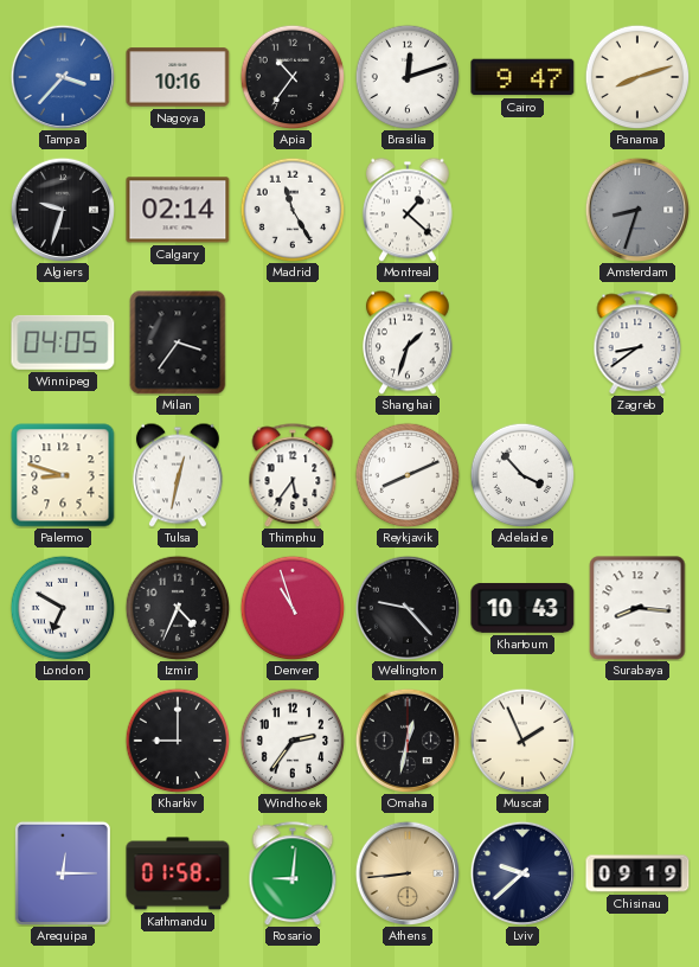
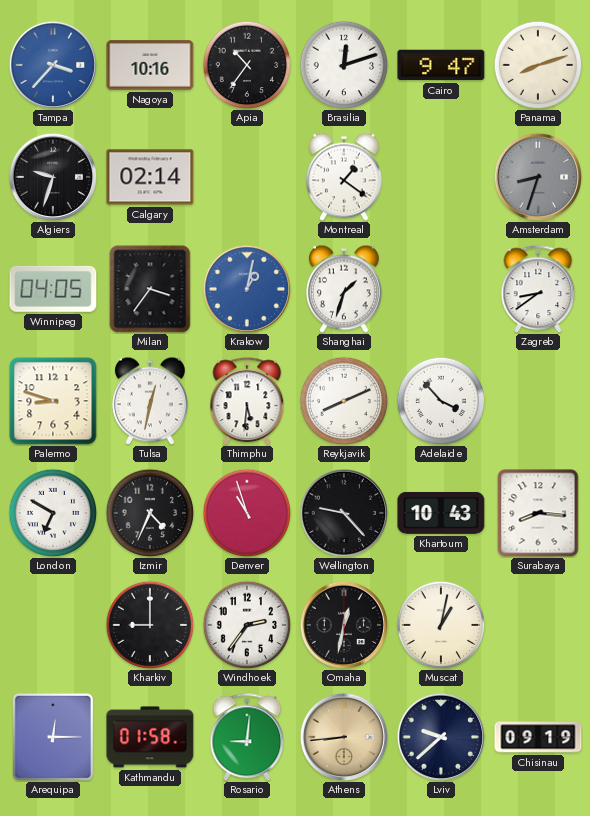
Madrid: 11:25 -> none
Montreal: 1:22 -> 1:21
Krakow: none -> 1:02
Thimphu: 5:36 -> 5:31
Muscat: 1:56 -> 1:02
